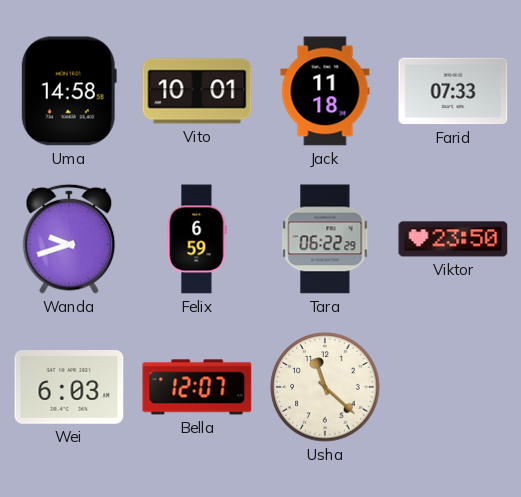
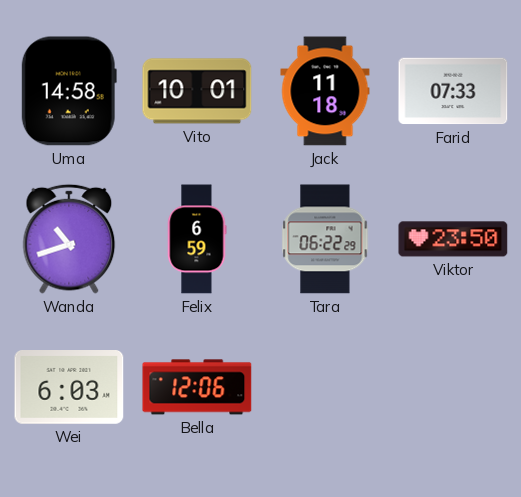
Wanda: 9:42 -> 10:42
Bella: 12:07 -> 12:06
Usha: 11:22 -> none
